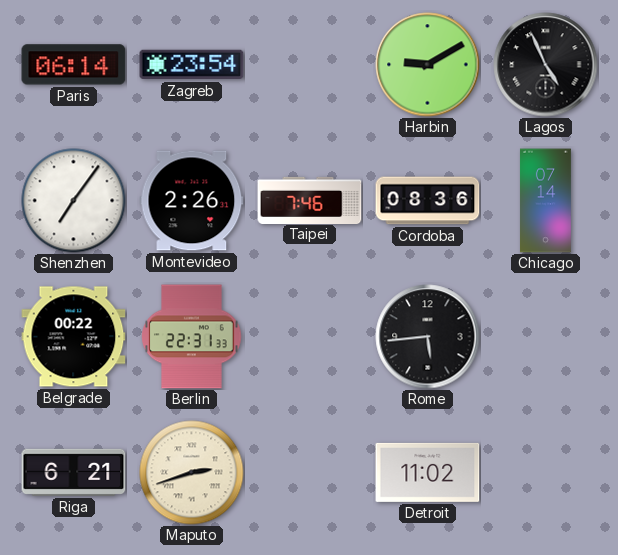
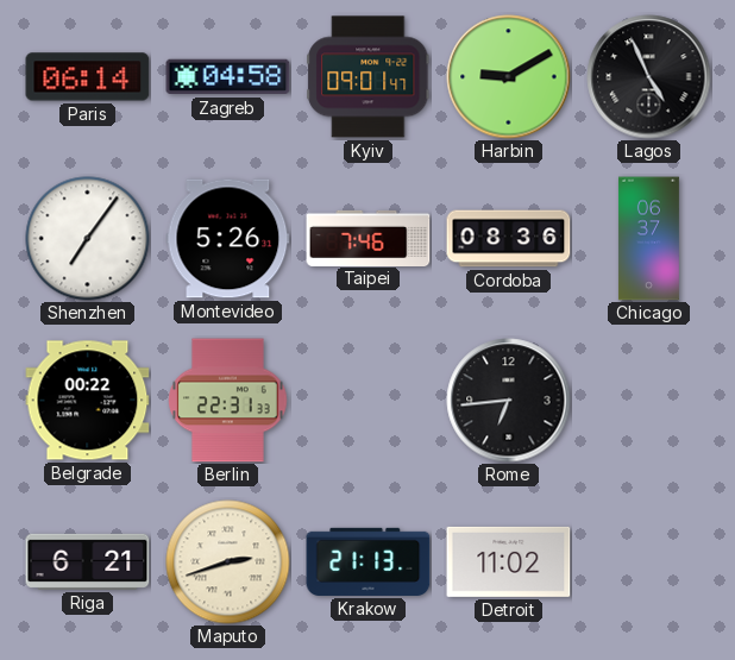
Zagreb: 23:54 -> 04:58
Kyiv: none -> 09:01
Montevideo: 2:26 -> 5:26
Chicago: 07:14 -> 06:37
Rome: 5:44 -> 6:44
Krakow: none -> 21:13
